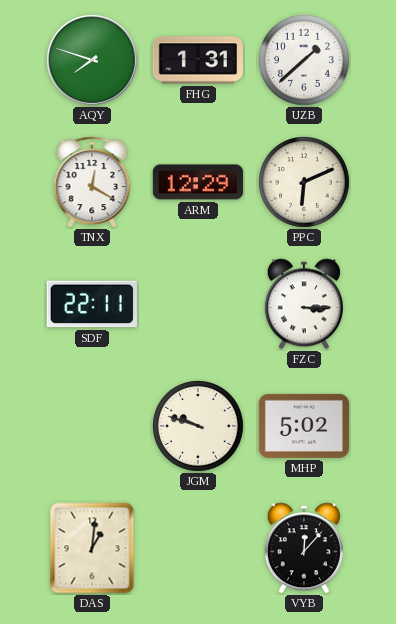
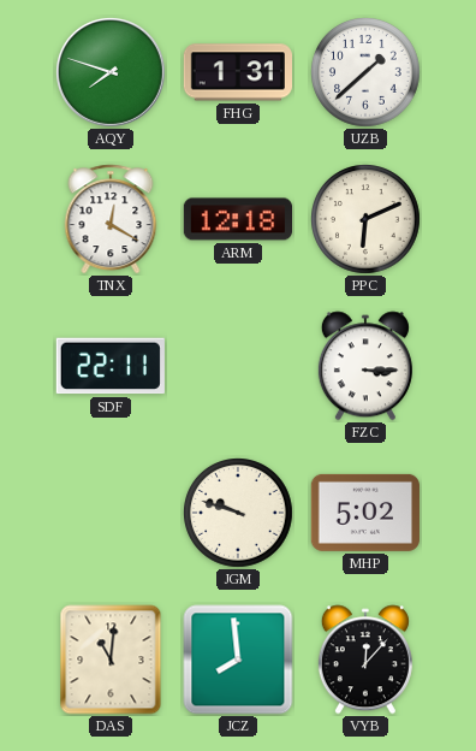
ARM: 12:29 -> 12:18
DAS: 1:01 -> 11:01
JCZ: none -> 7:59
